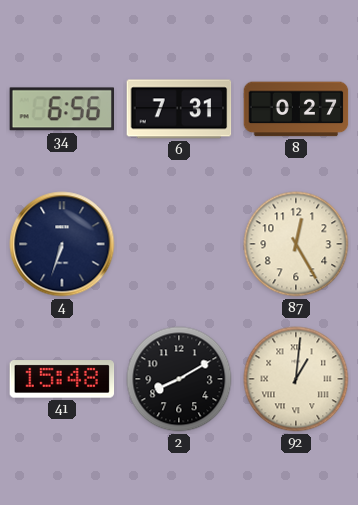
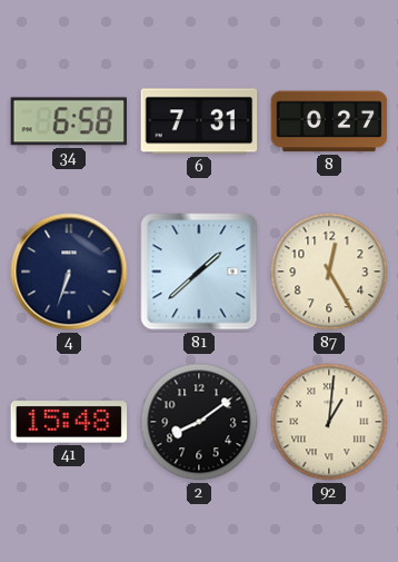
34: 6:56 -> 6:58
81: none -> 1:38
2: 8:10 -> 8:09
